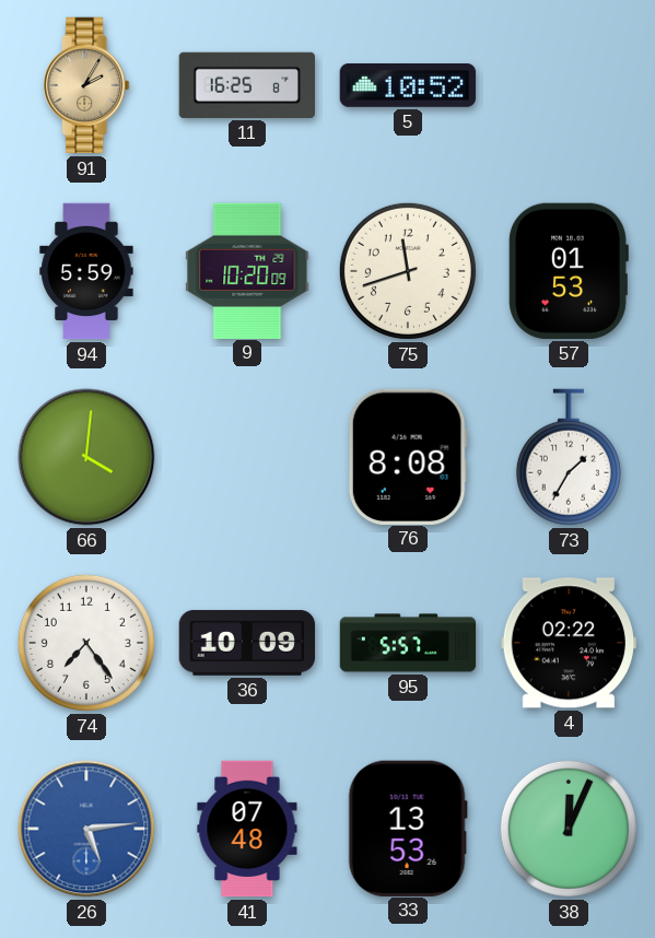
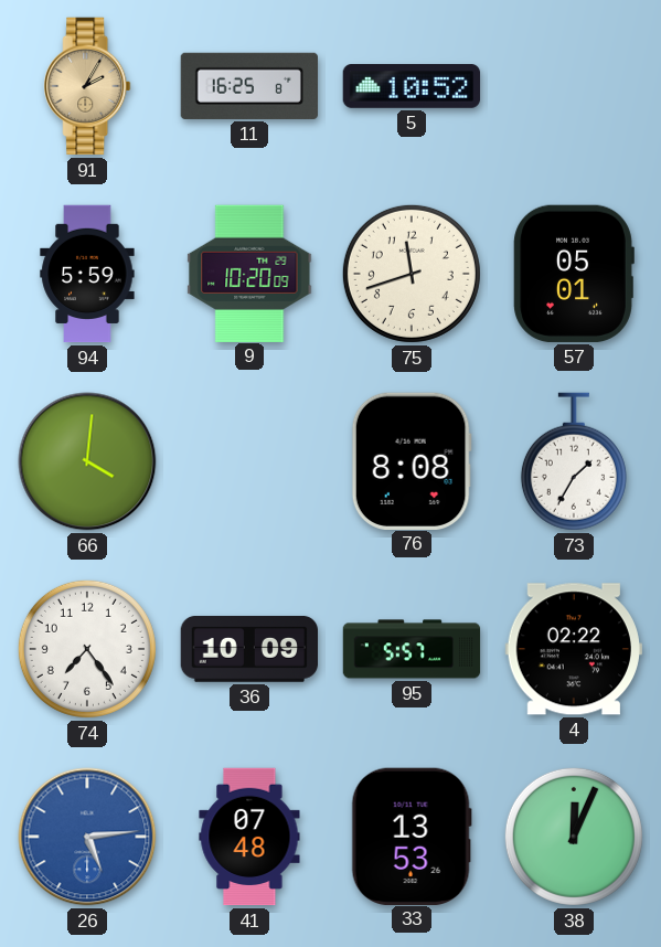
57: 01:53 -> 05:01
